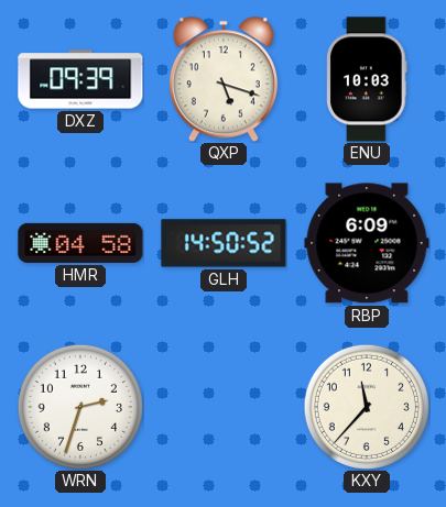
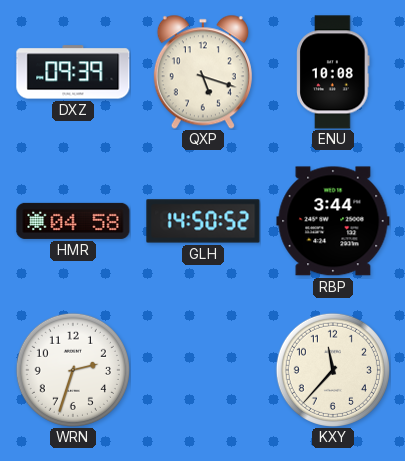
ENU: 10:03 -> 10:08
RBP: 6:09 -> 3:44
